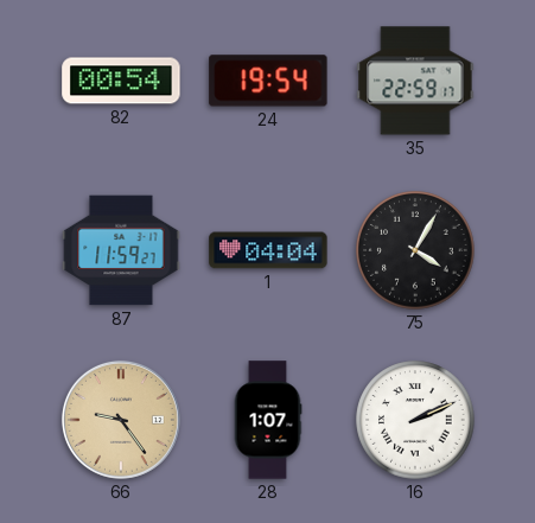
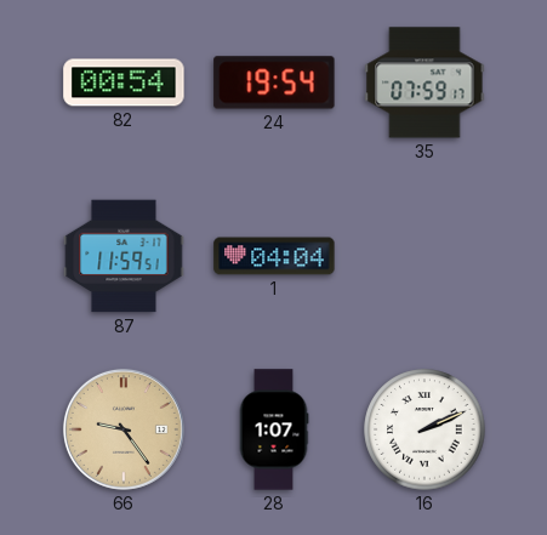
35: 22:59 -> 07:59
87: 11:59:27 -> 11:59:51
75: 4:05 -> none
